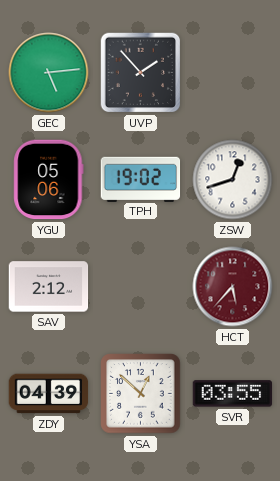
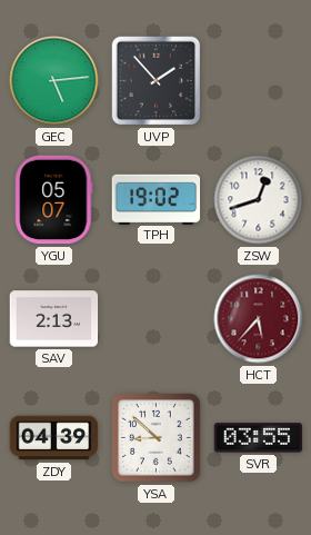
YGU: 05:06 -> 05:07
SAV: 2:12 -> 2:13
YSA: 12:52 -> 8:52
